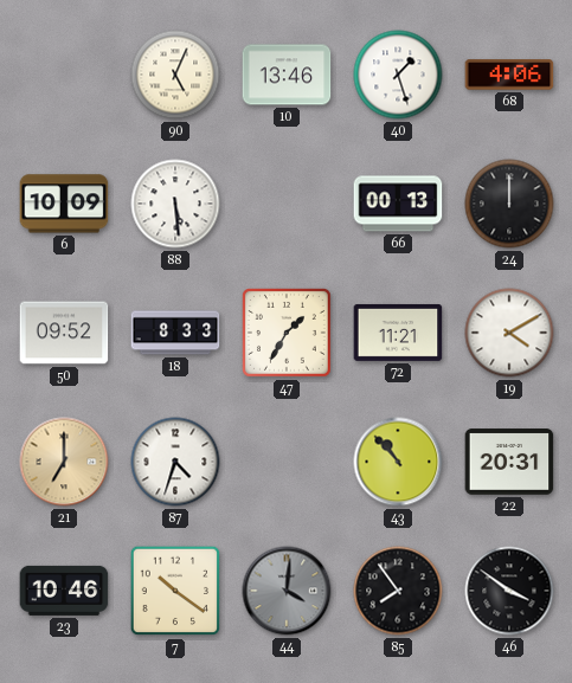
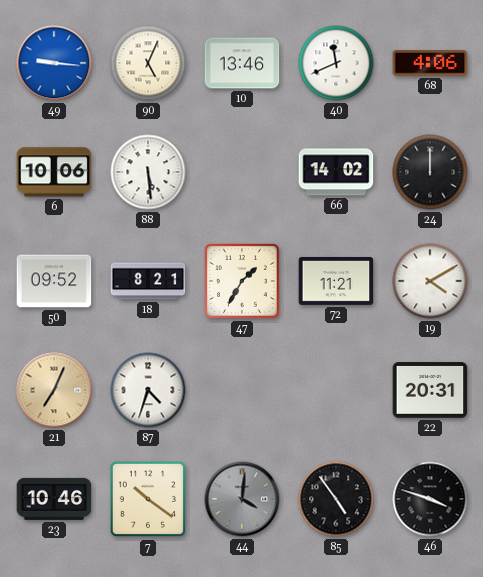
49: none -> 9:16
40: 1:27 -> 11:41
6: 10:09 -> 10:06
66: 00:13 -> 14:02
18: 8:33 -> 8:21
21: 7:00 -> 7:04
43: 10:53 -> none
85: 7:54 -> 4:54
46: 3:51 -> 3:48
